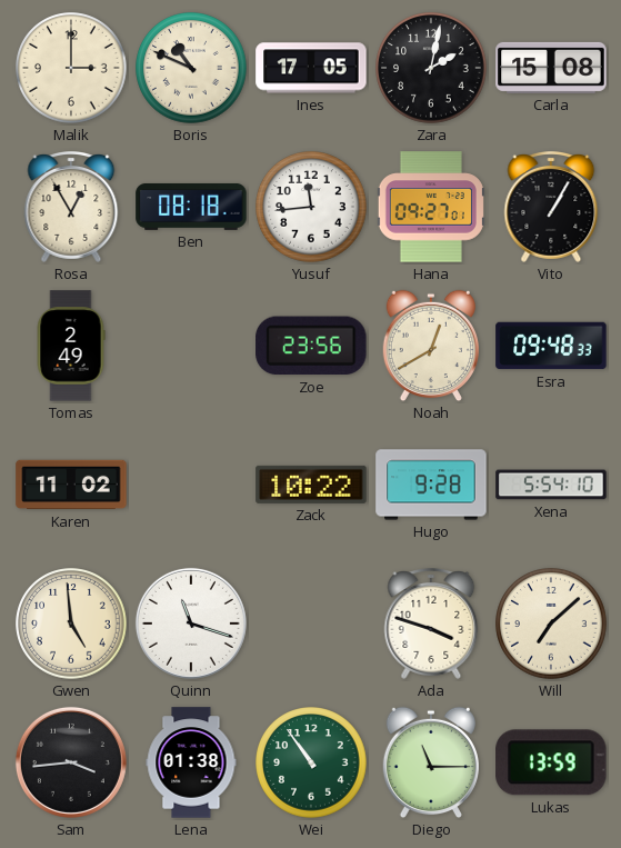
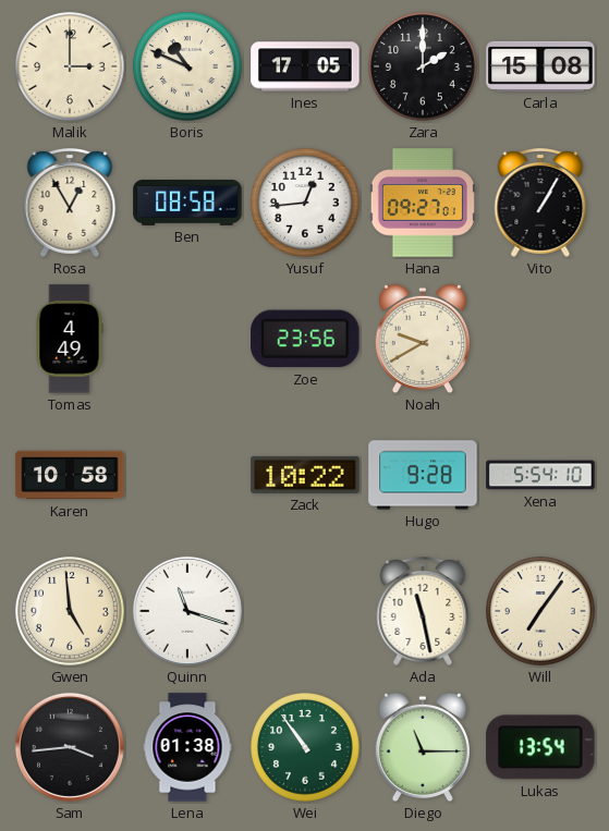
Zara: 2:02 -> 2:00
Ben: 08:18 -> 08:58
Yusuf: 11:44 -> 12:44
Tomas: 2:49 -> 4:49
Noah: 12:40 -> 9:40
Esra: 09:48 -> none
Karen: 11:02 -> 10:58
Ada: 3:48 -> 11:28
Will: 7:08 -> 7:06
Lukas: 13:59 -> 13:54
